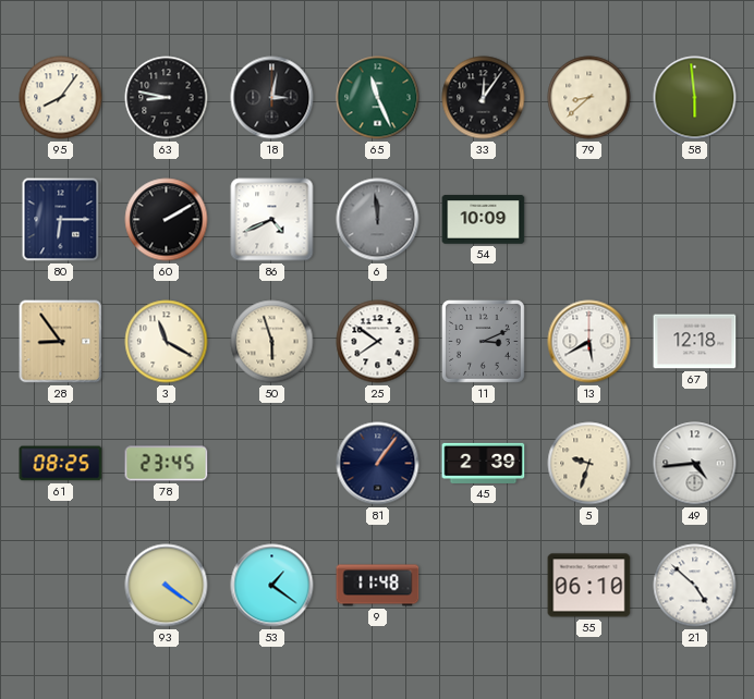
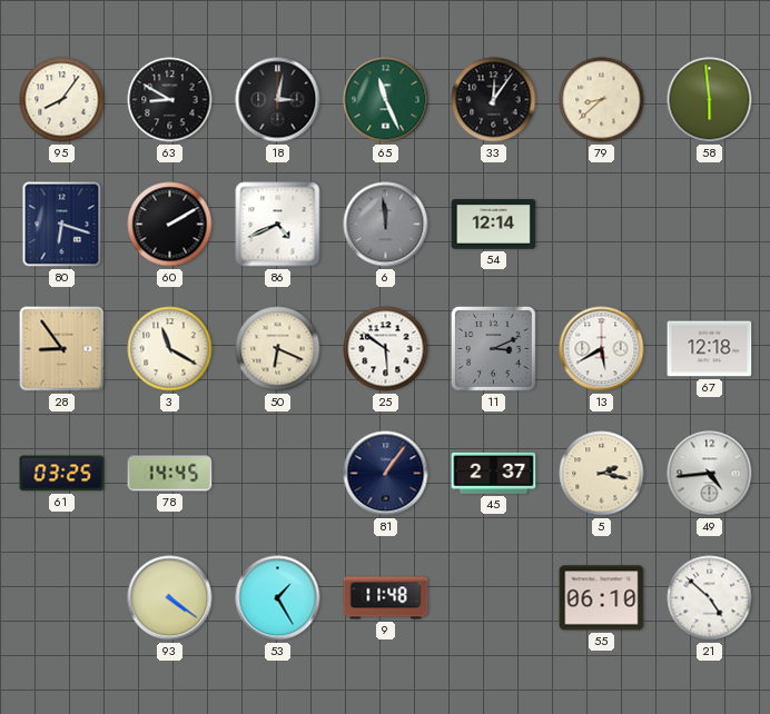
63: 8:47 -> 8:50
80: 6:15 -> 6:18
54: 10:09 -> 12:14
50: 5:57 -> 6:19
25: 7:51 -> 5:51
61: 08:25 -> 03:25
78: 23:45 -> 14:45
45: 2:39 -> 2:37
5: 9:33 -> 2:17
53: 1:21 -> 1:25
